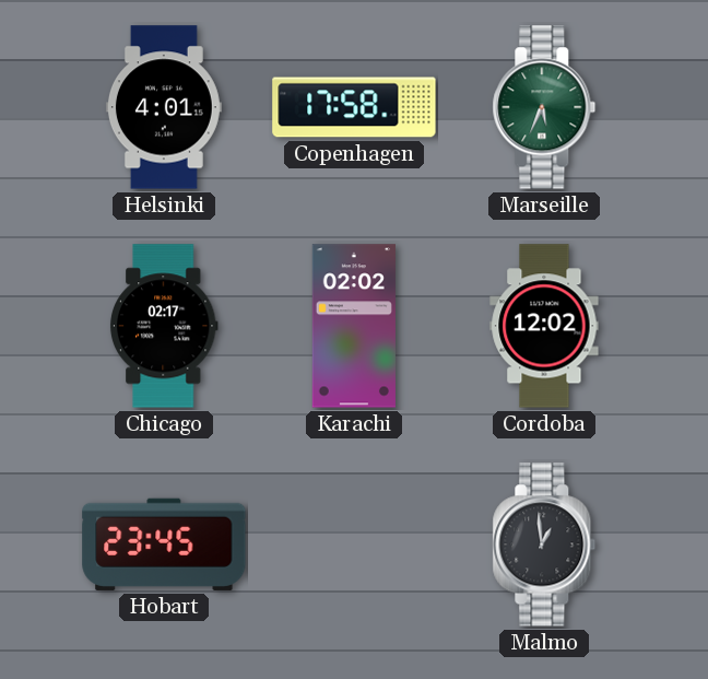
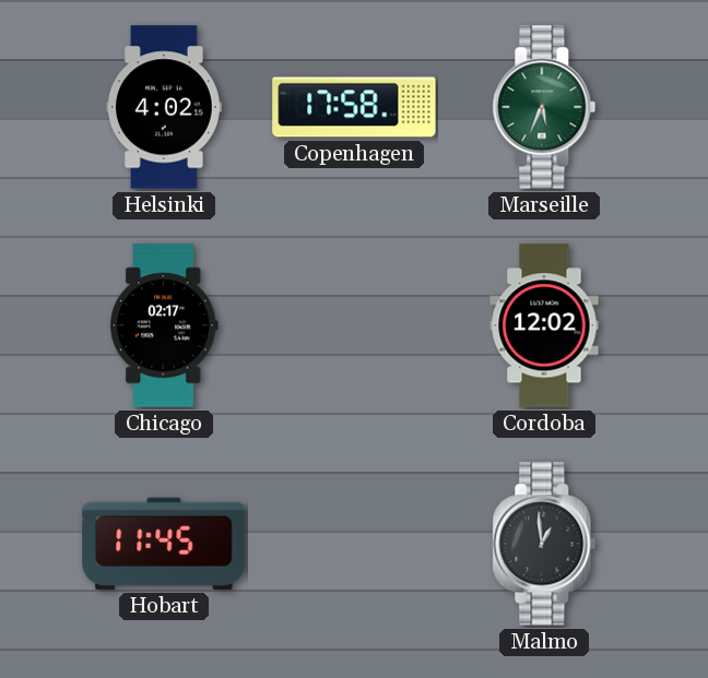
Helsinki: 4:01 -> 4:02
Karachi: 02:02 -> none
Hobart: 23:45 -> 11:45
